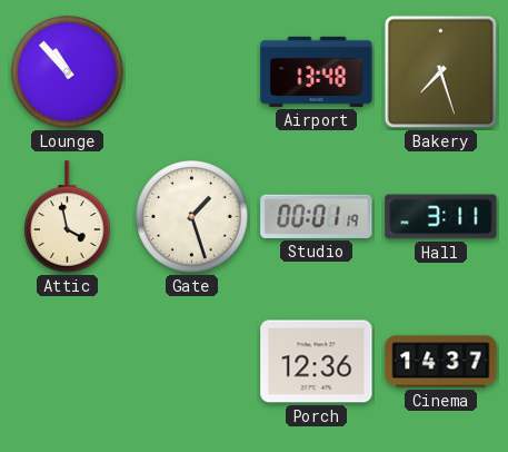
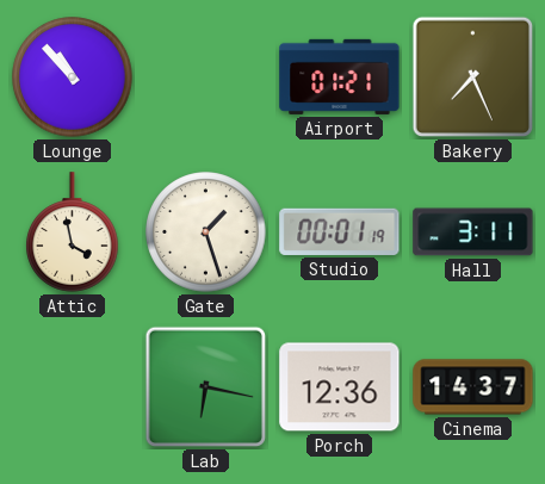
Airport: 13:48 -> 01:21
Bakery: 7:27 -> 7:26
Lab: none -> 6:17
